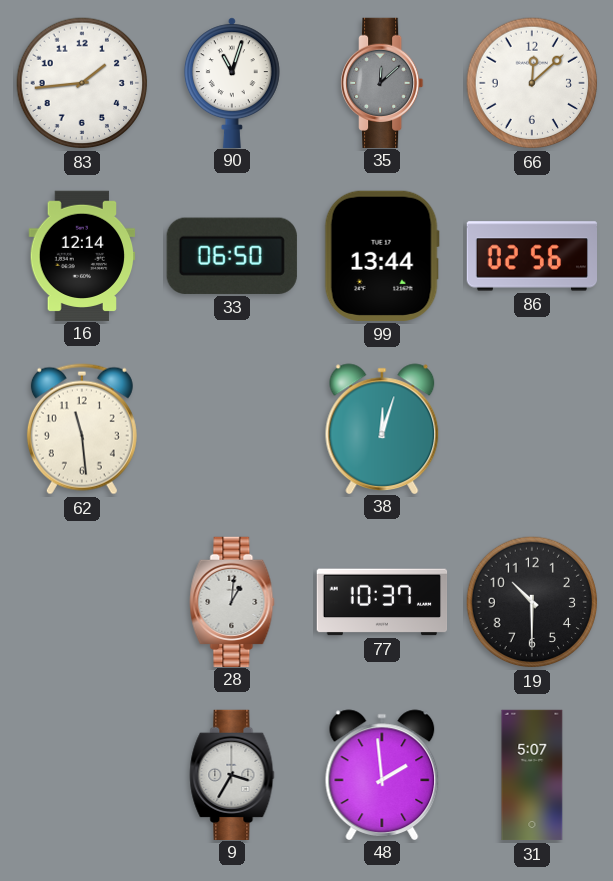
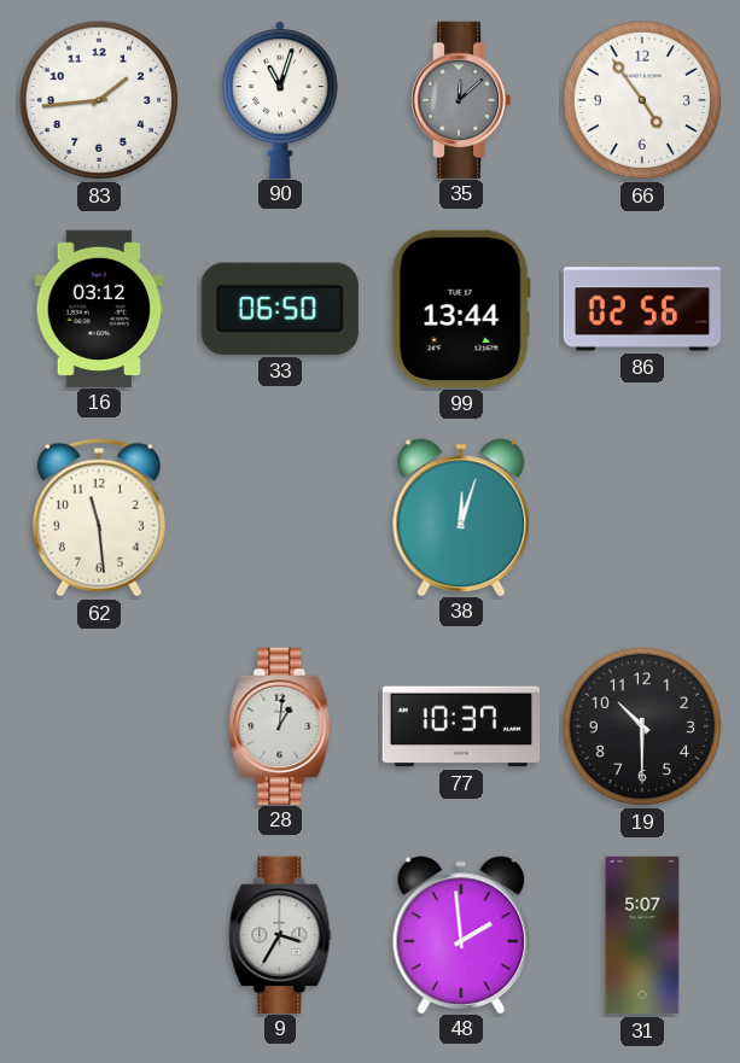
66: 12:08 -> 4:54
16: 12:14 -> 03:12
